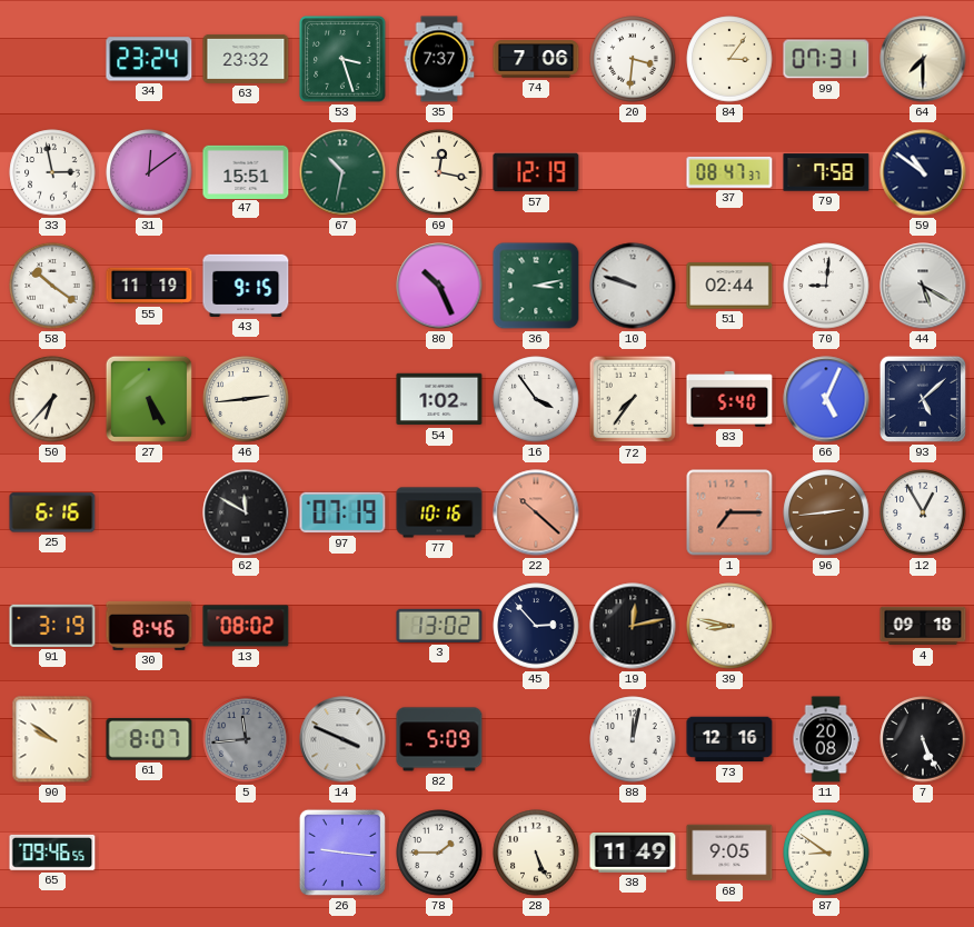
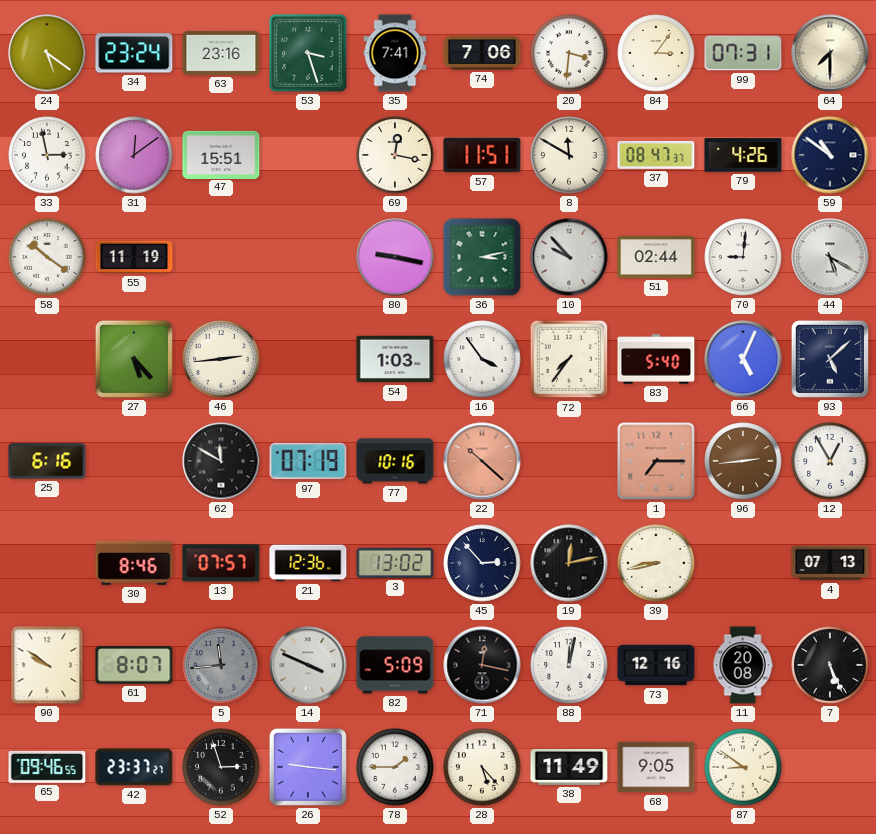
24: none -> 5:21
63: 23:32 -> 23:16
35: 7:37 -> 7:41
67: 10:32 -> none
57: 12:19 -> 11:51
8: none -> 11:50
79: 7:58 -> 4:26
43: 9:15 -> none
80: 10:26 -> 9:17
10: 9:48 -> 9:53
50: 6:37 -> none
27: 5:25 -> 5:23
54: 1:02 -> 1:03
91: 3:19 -> none
13: 08:02 -> 07:57
21: none -> 12:36
39: 8:47 -> 8:43
4: 09:18 -> 07:13
71: none -> 12:17
42: none -> 23:37
52: none -> 2:57
28: 5:26 -> 5:23
